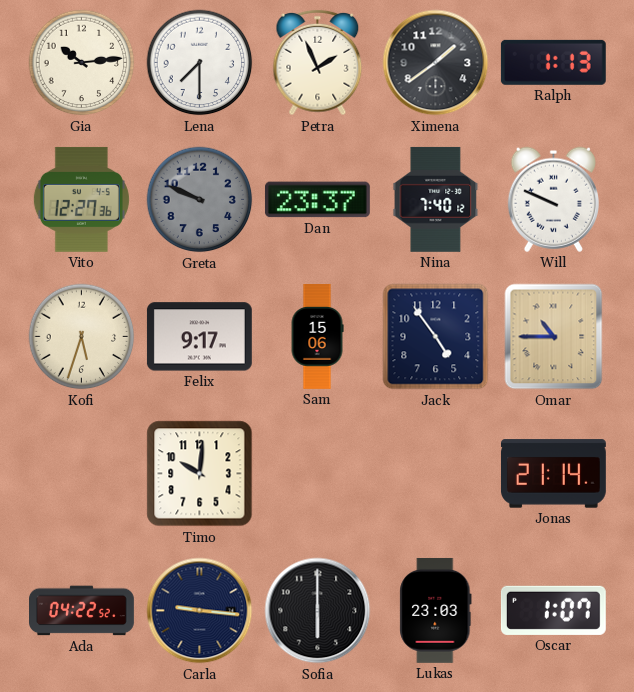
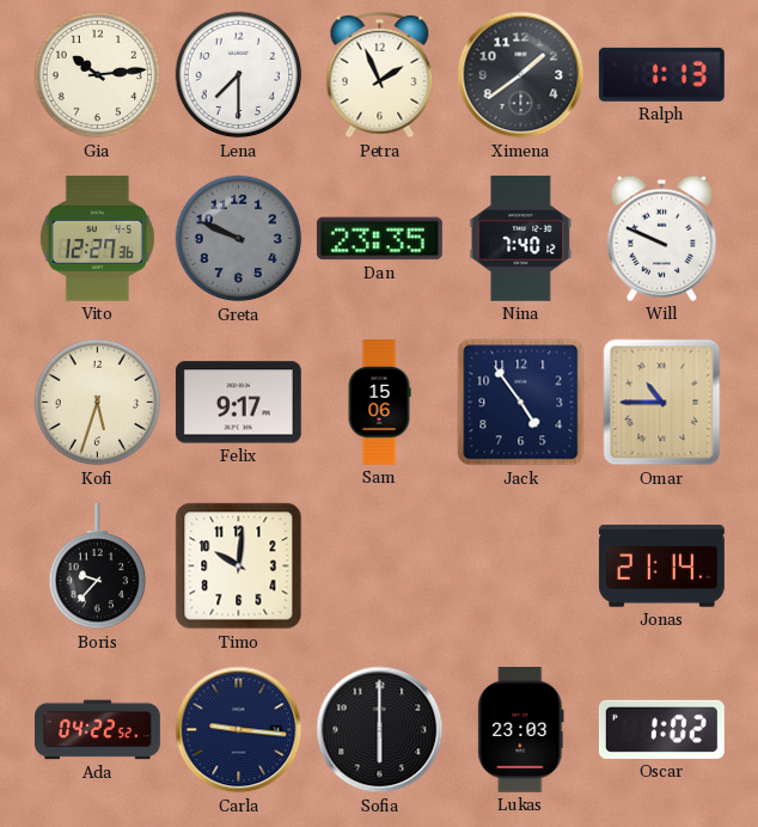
Dan: 23:37 -> 23:35
Boris: none -> 9:37
Oscar: 1:07 -> 1:02
